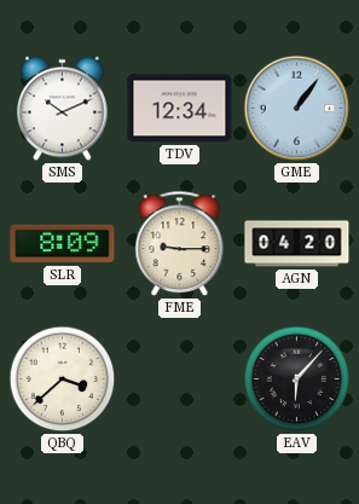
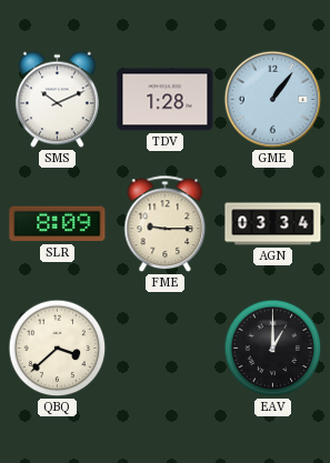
TDV: 12:34 -> 1:28
AGN: 04:20 -> 03:34
EAV: 6:07 -> 1:00
